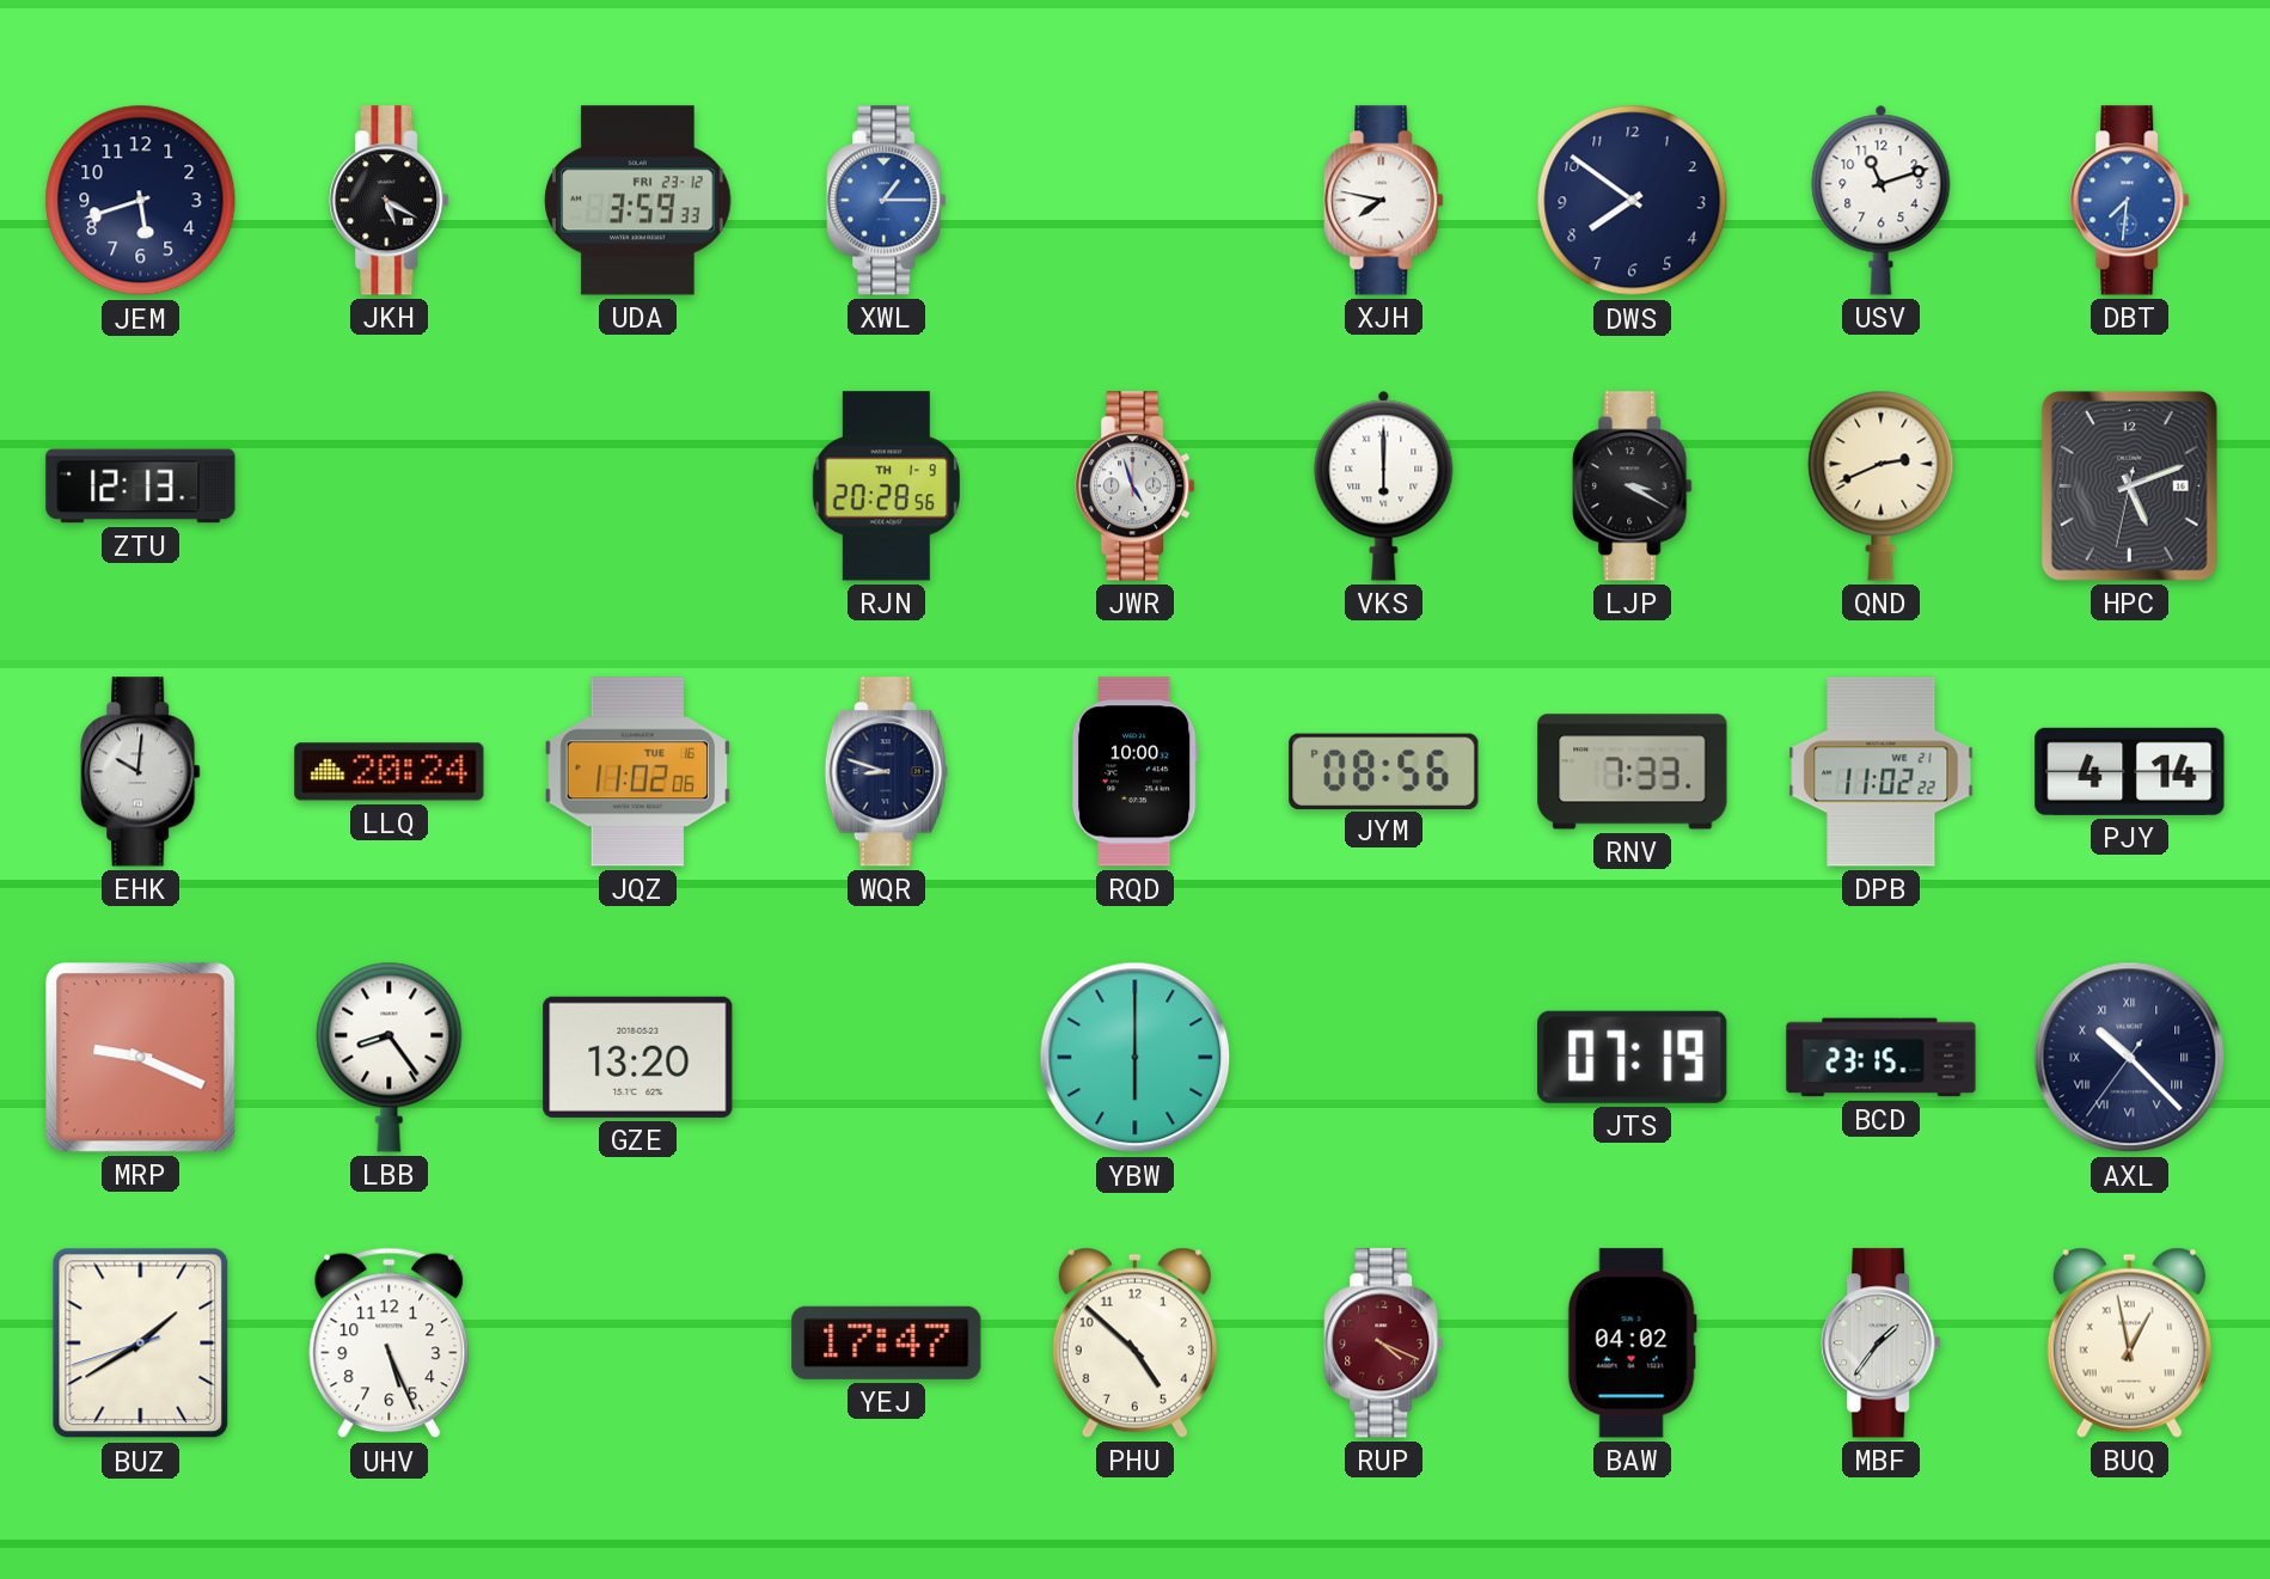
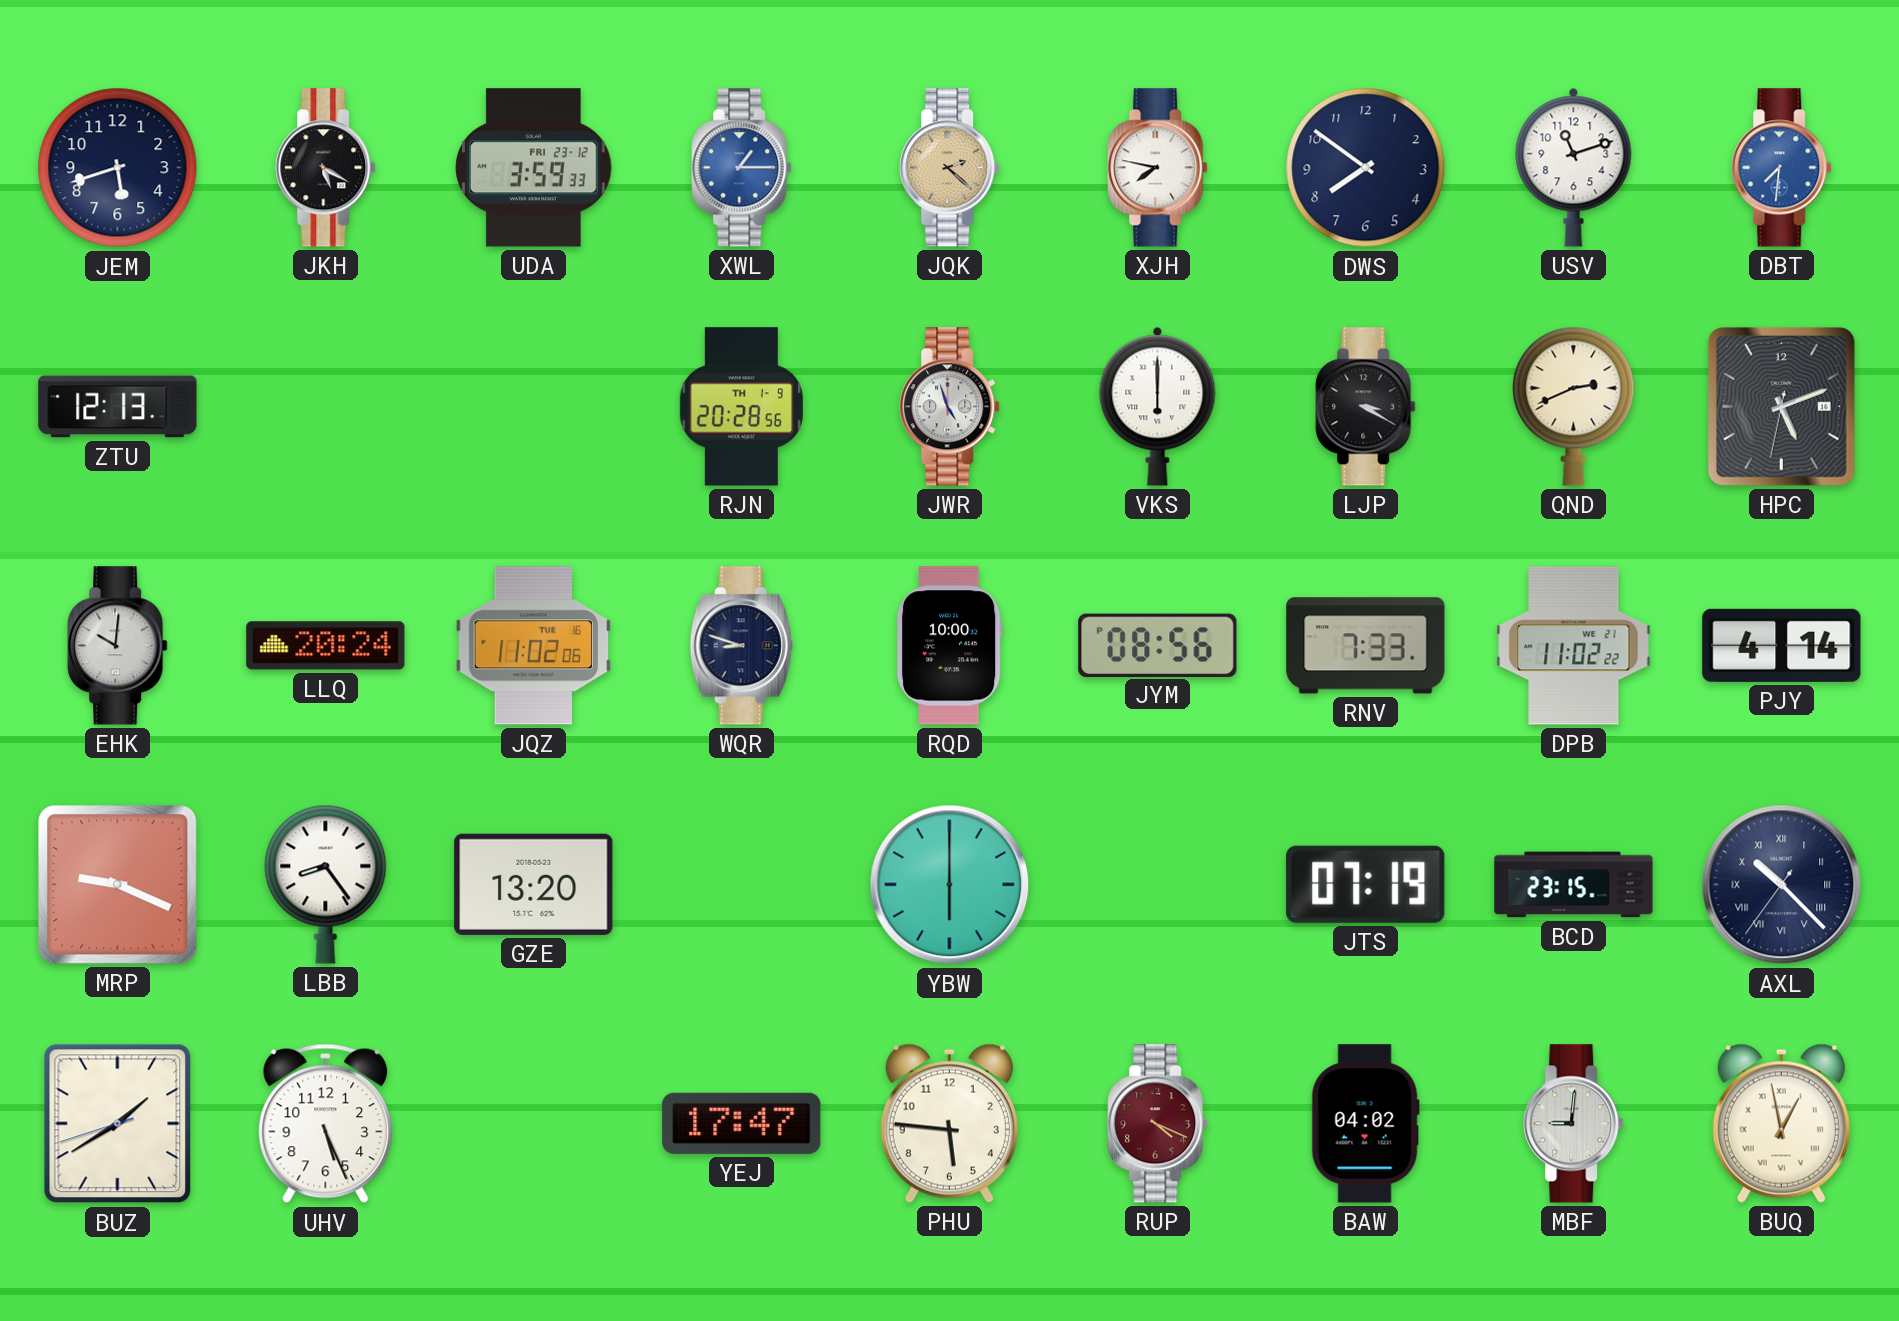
JQK: none -> 2:22
PHU: 4:52 -> 5:46
MBF: 1:36 -> 9:01
